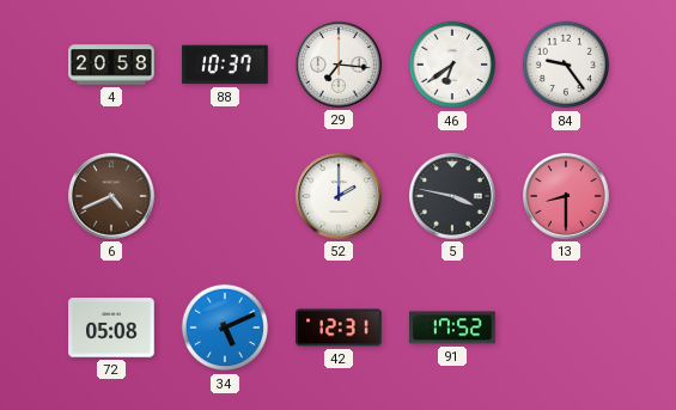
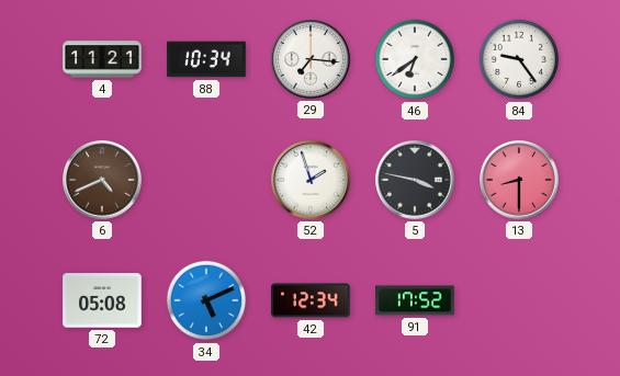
4: 20:58 -> 11:21
88: 10:37 -> 10:34
52: 2:00 -> 1:57
42: 12:31 -> 12:34
